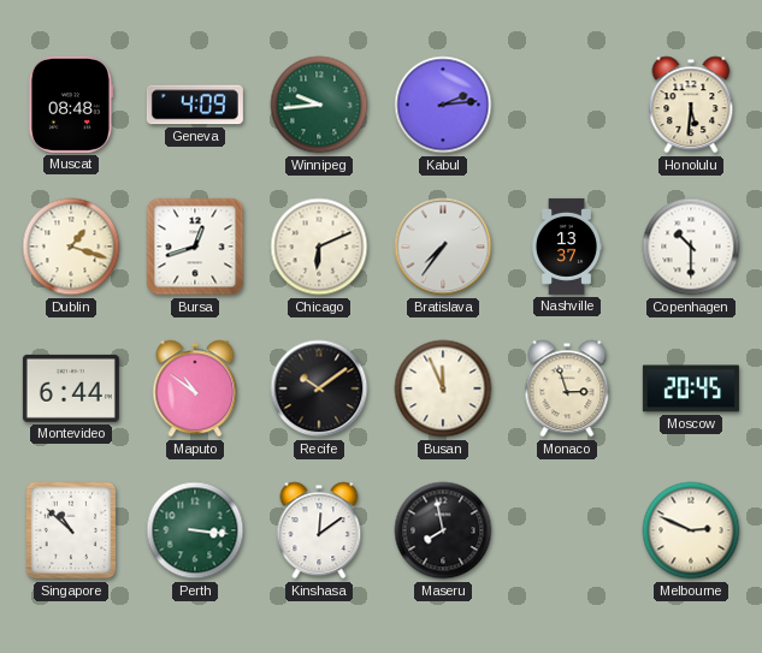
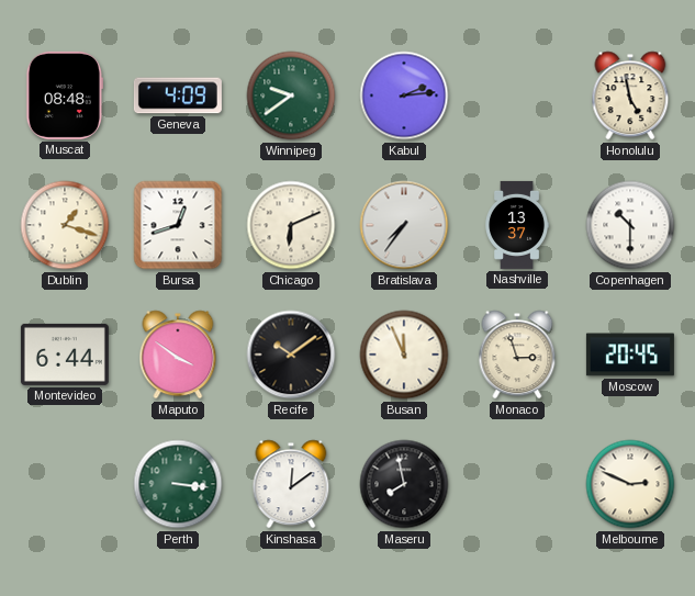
Winnipeg: 9:44 -> 9:39
Honolulu: 5:31 -> 4:58
Maputo: 10:51 -> 3:51
Singapore: 10:52 -> none
